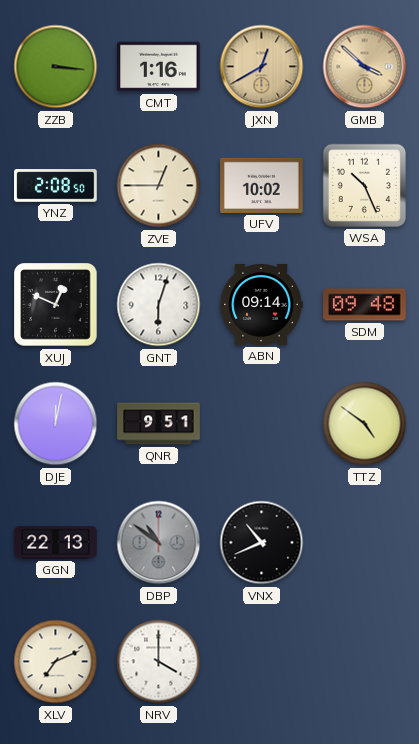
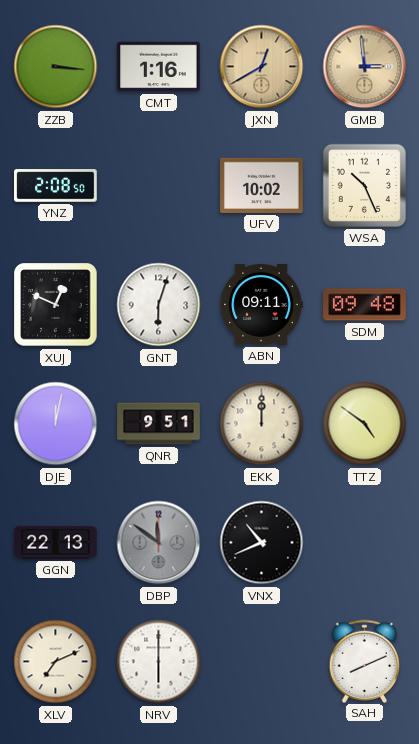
GMB: 3:52 -> 2:59
ZVE: 12:45 -> none
ABN: 09:14 -> 09:11
EKK: none -> 12:00
DBP: 10:51 -> 11:51
NRV: 4:00 -> 6:00
SAH: none -> 8:11
